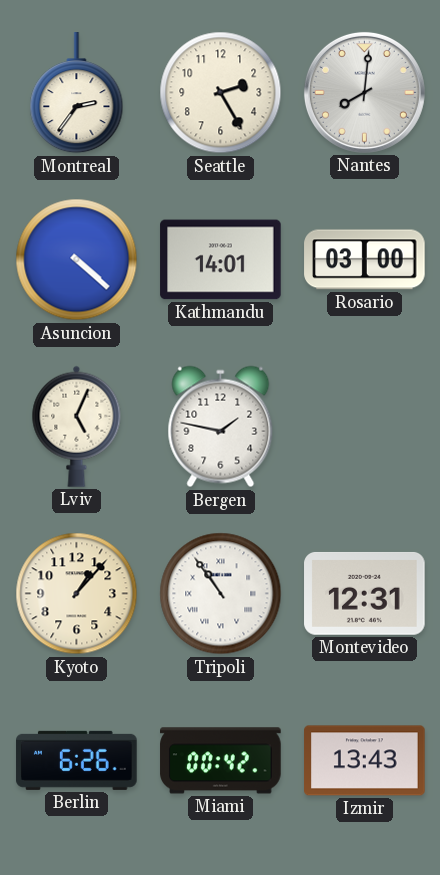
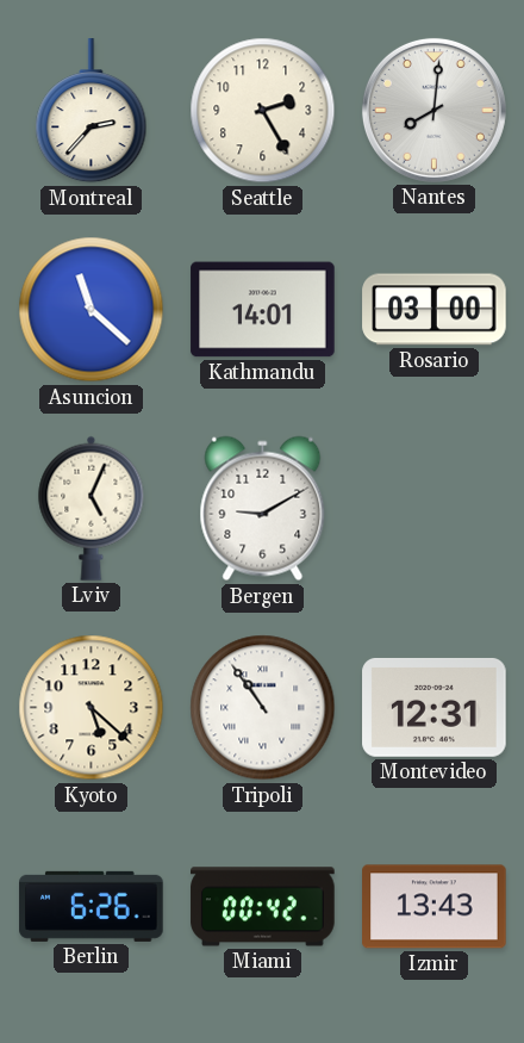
Montreal: 2:36 -> 2:37
Asuncion: 4:22 -> 11:22
Bergen: 1:47 -> 9:10
Kyoto: 1:07 -> 5:22
